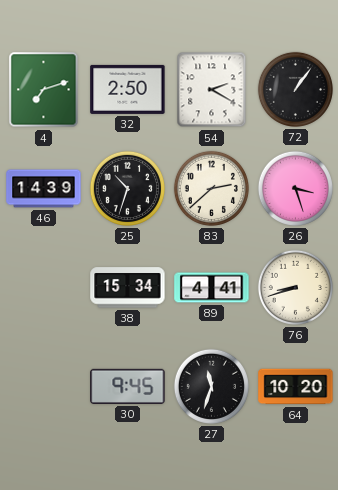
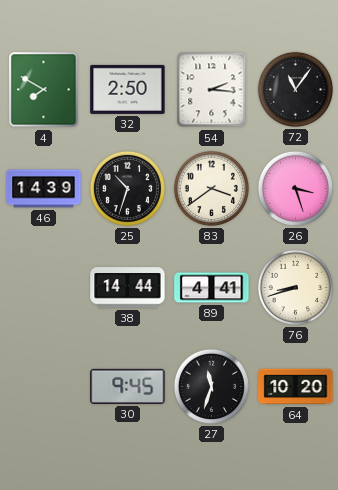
4: 7:12 -> 7:50
54: 2:20 -> 2:16
72: 1:06 -> 11:06
83: 2:38 -> 3:39
38: 15:34 -> 14:44
